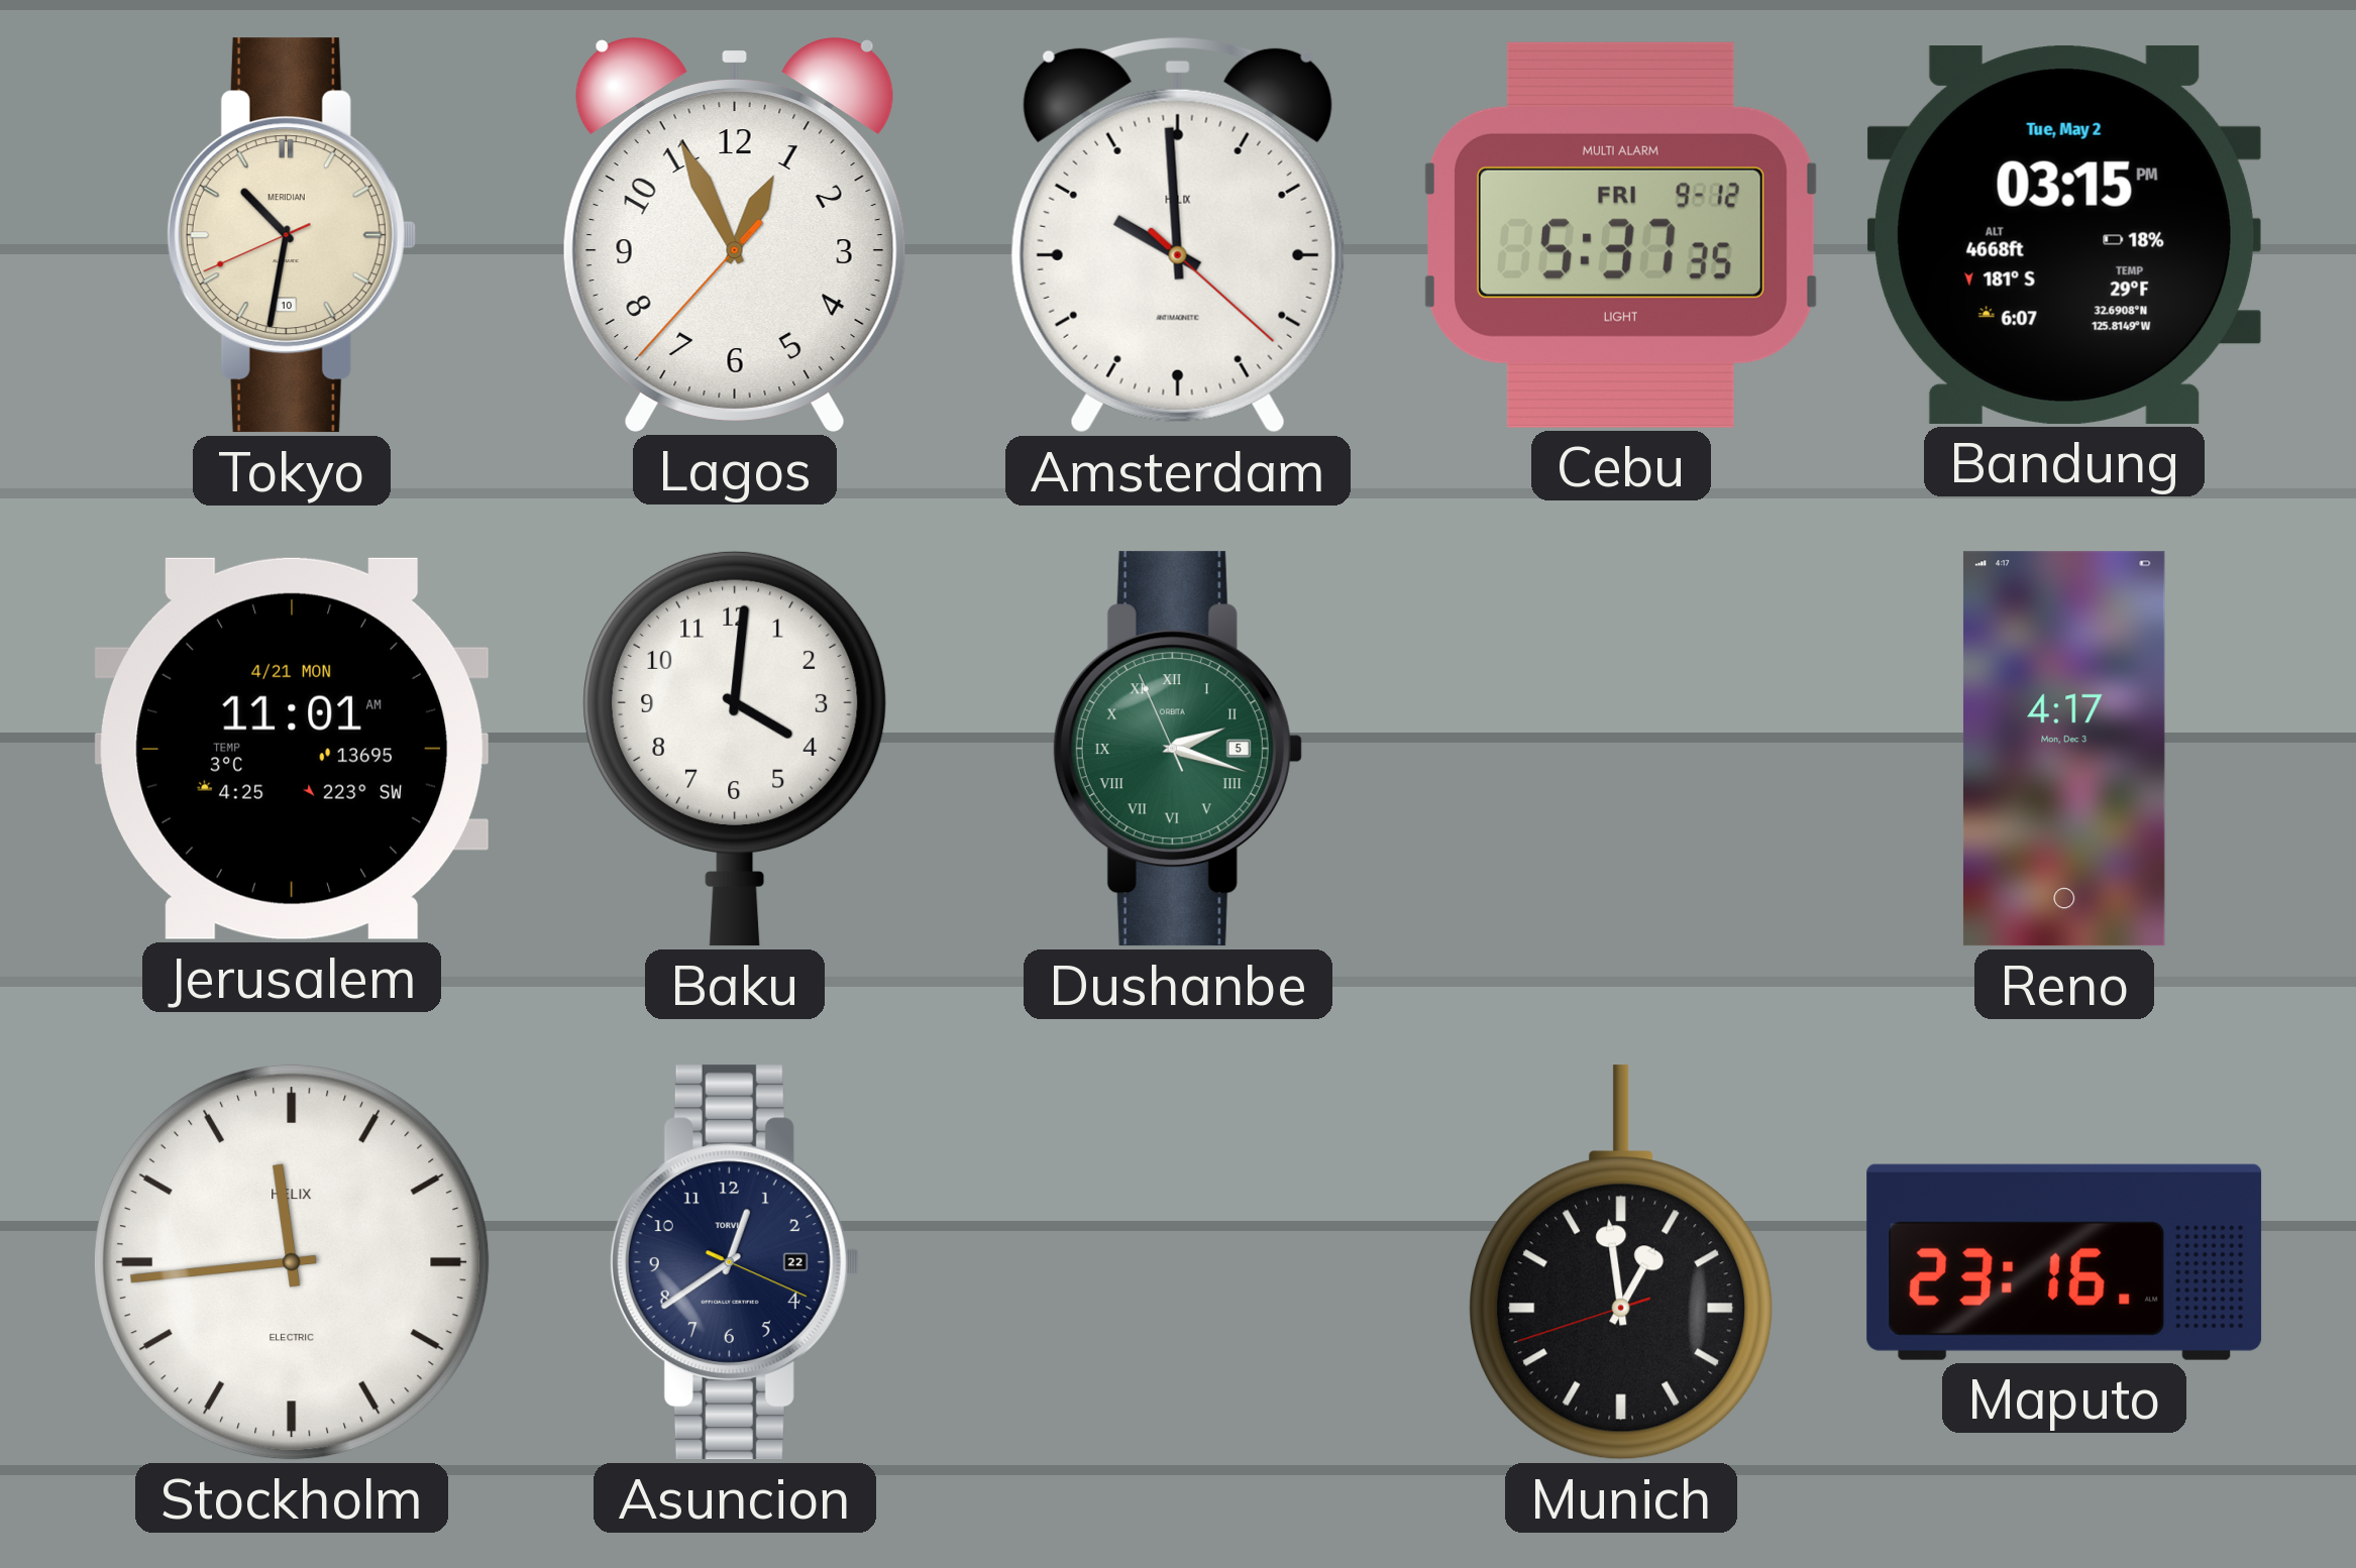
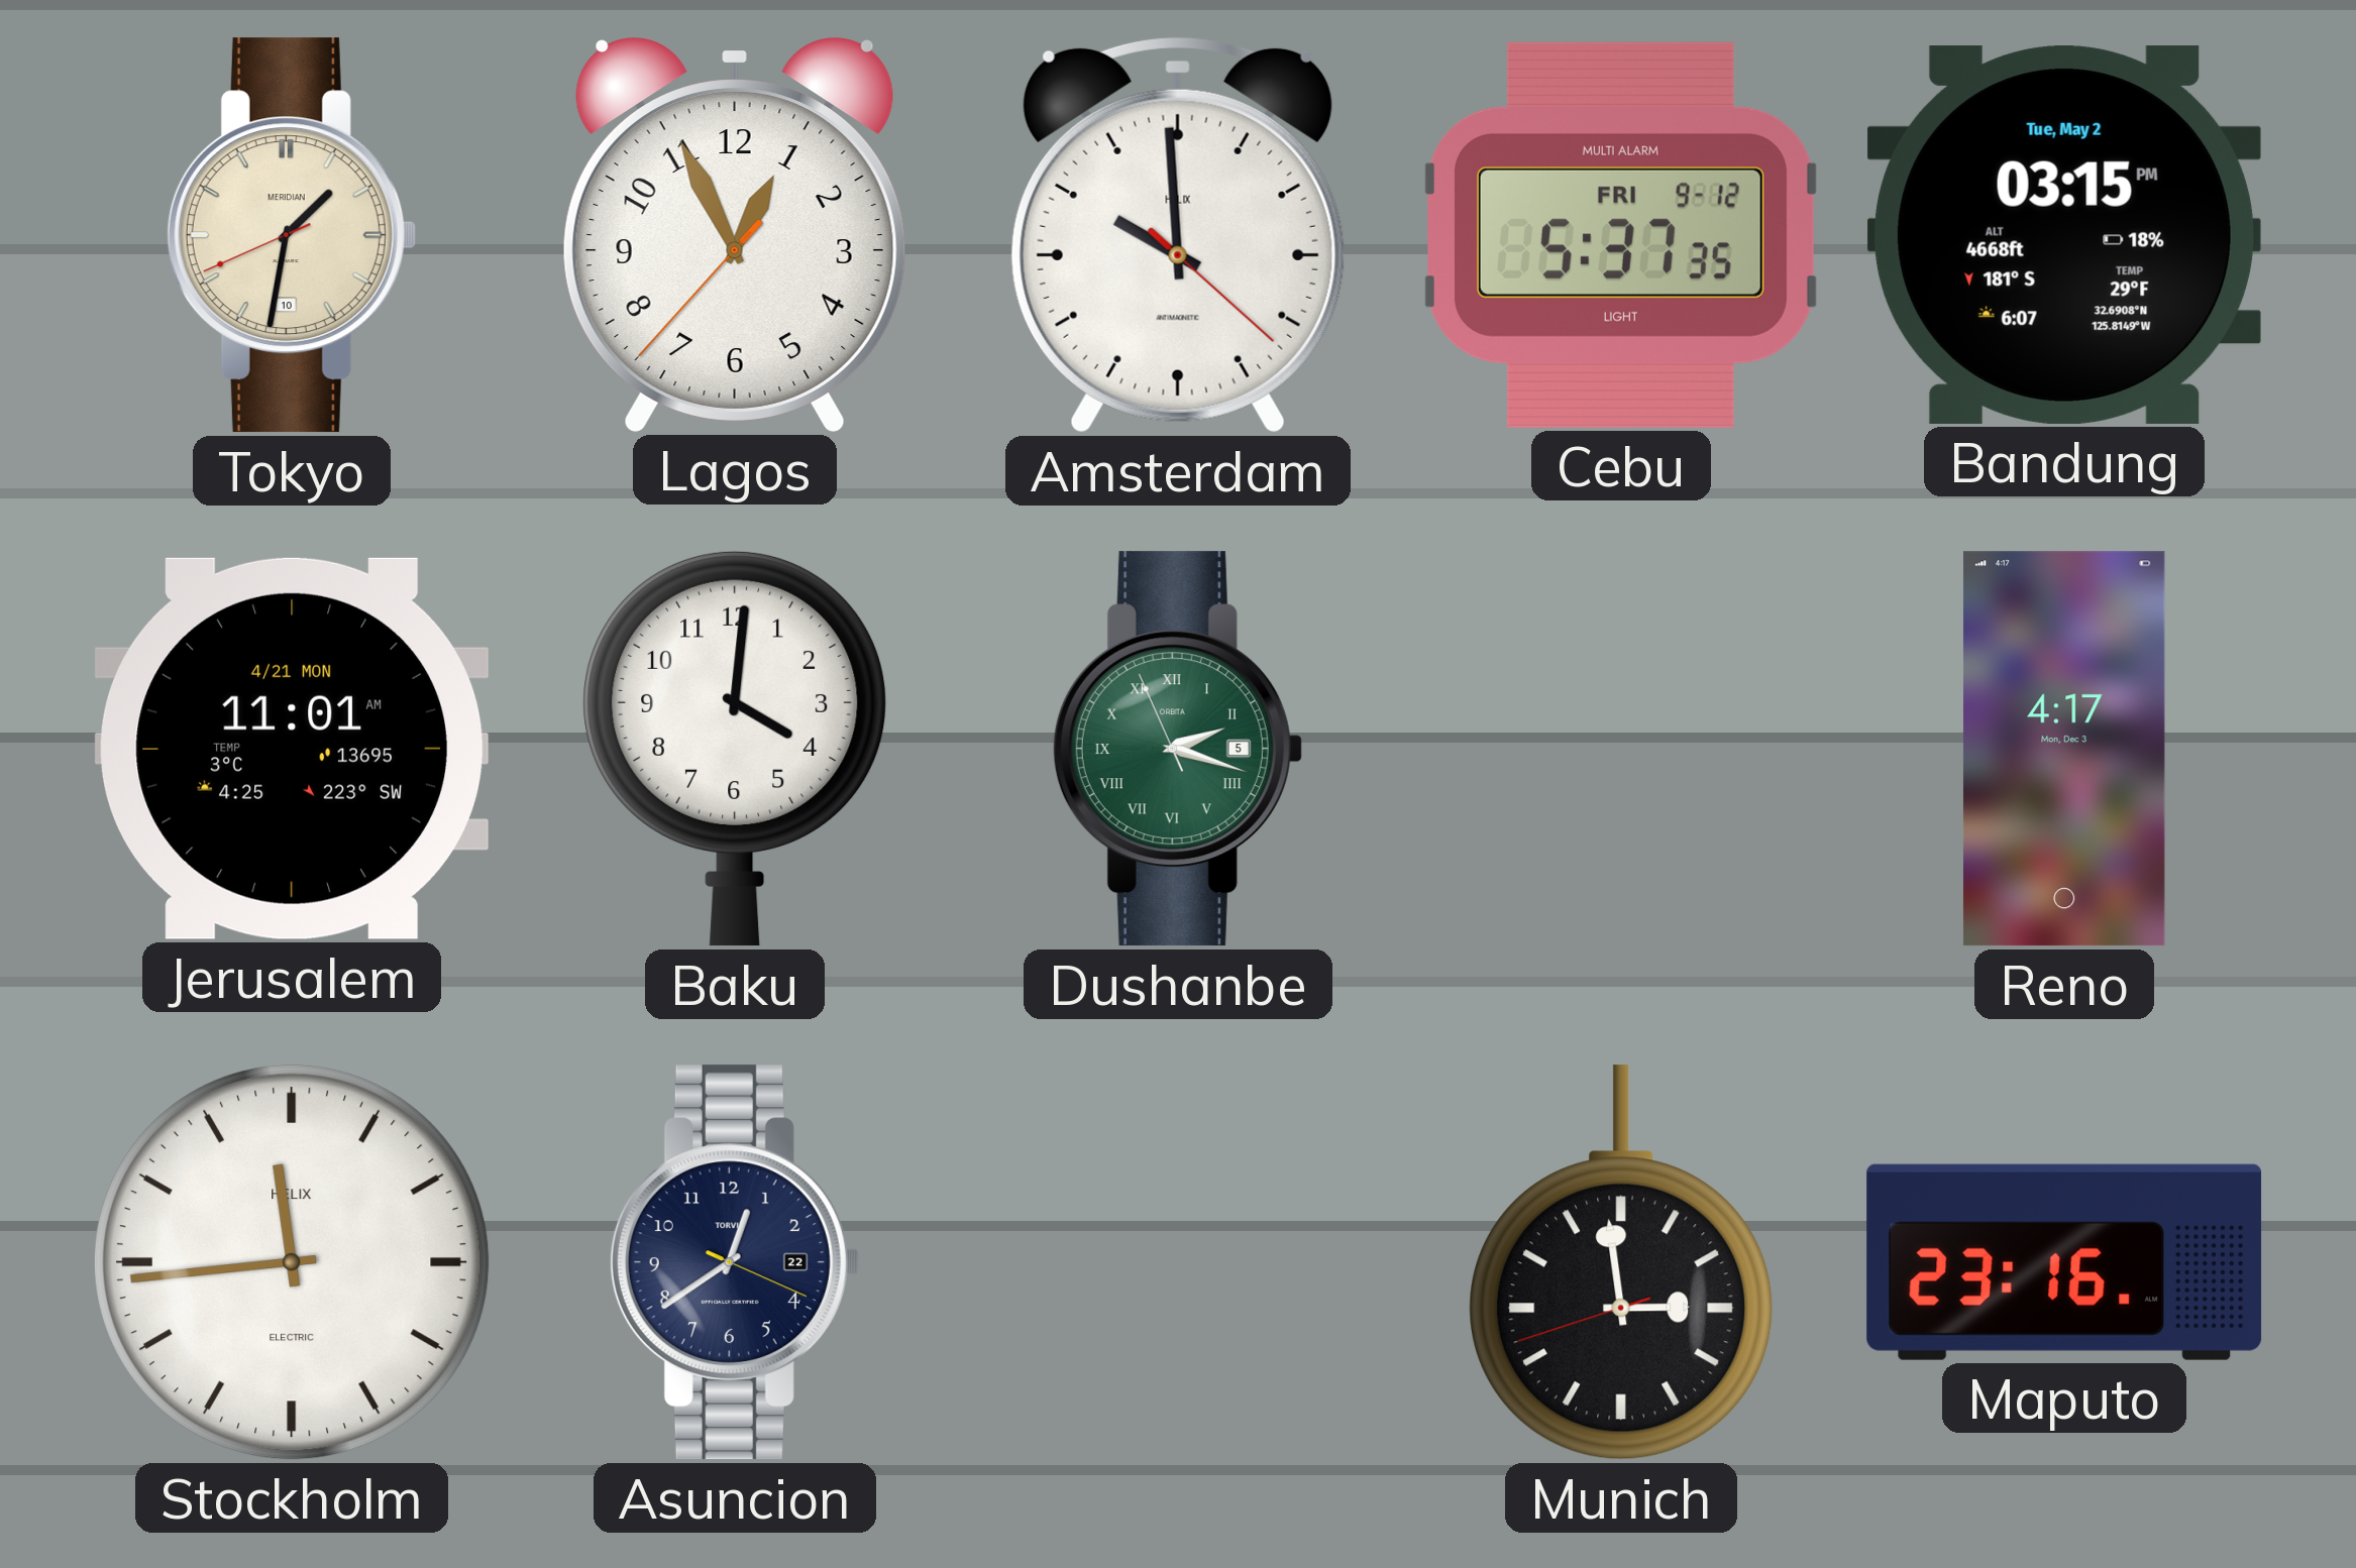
Tokyo: 10:31 -> 1:31
Munich: 12:58 -> 2:58
